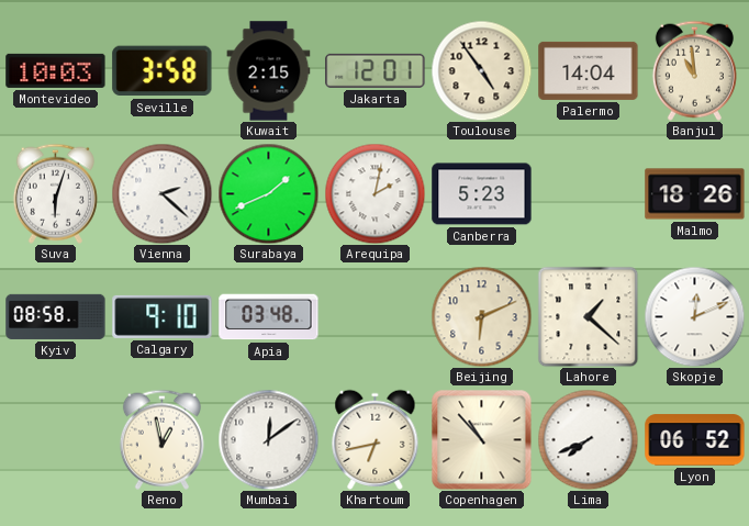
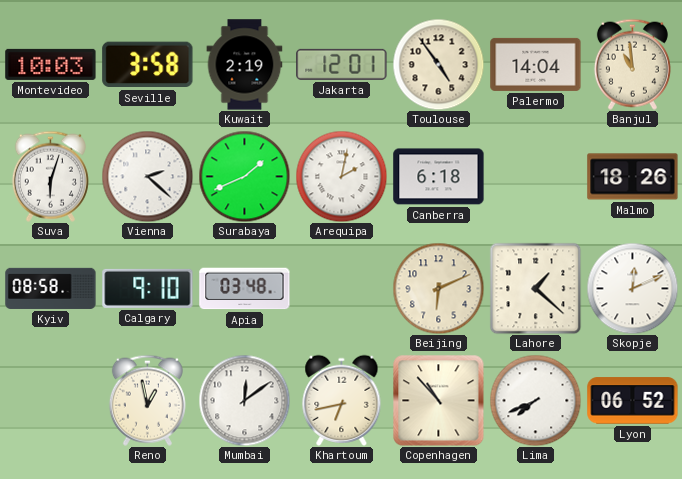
Kuwait: 2:15 -> 2:19
Canberra: 5:23 -> 6:18
